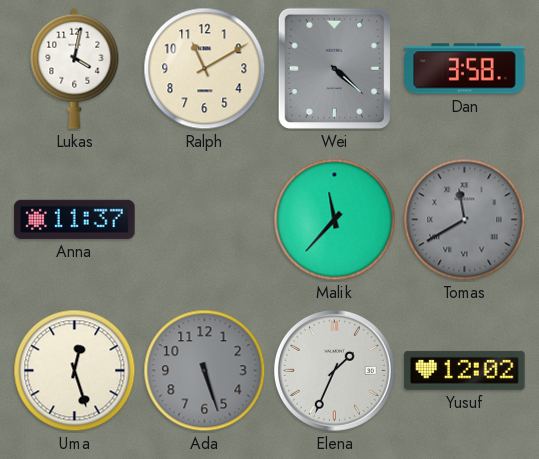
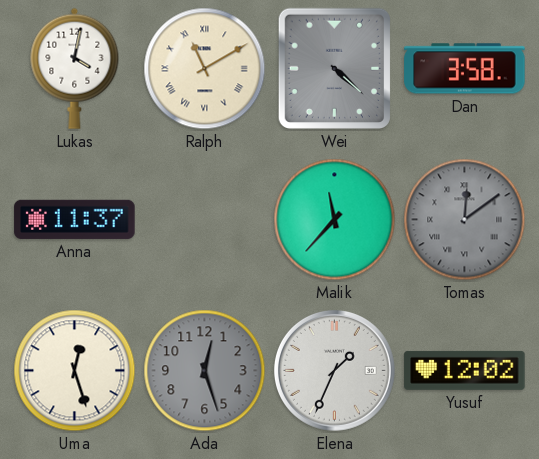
Ralph numerals: Arabic -> Roman
Tomas: 11:40 -> 12:09
Ada: 5:27 -> 12:27
